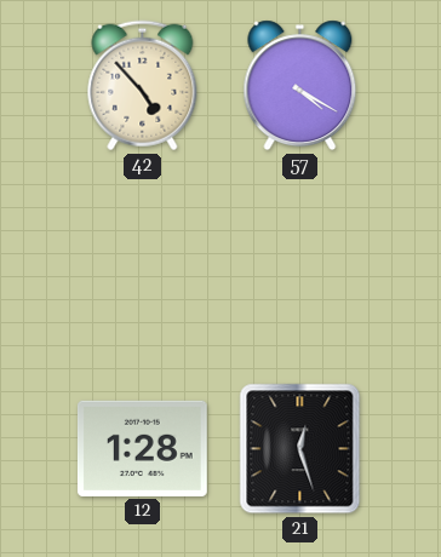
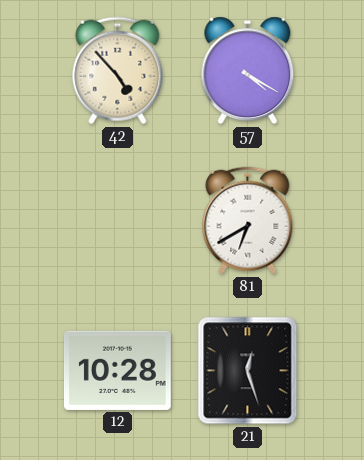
81: none -> 6:40
12: 1:28 -> 10:28
